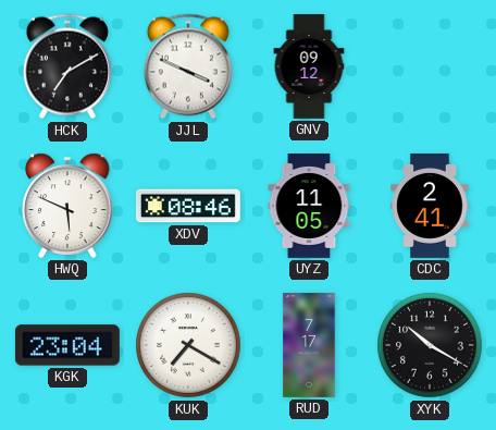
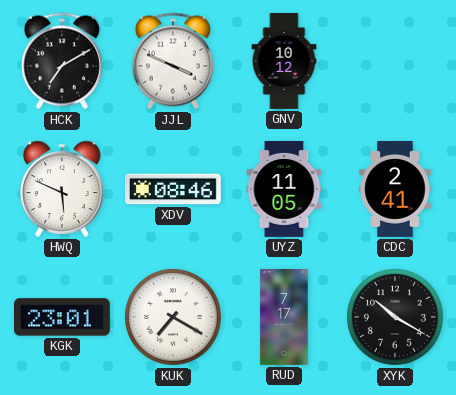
GNV: 09:12 -> 10:12
KGK: 23:04 -> 23:01
